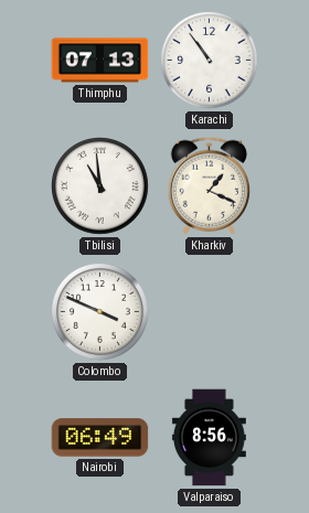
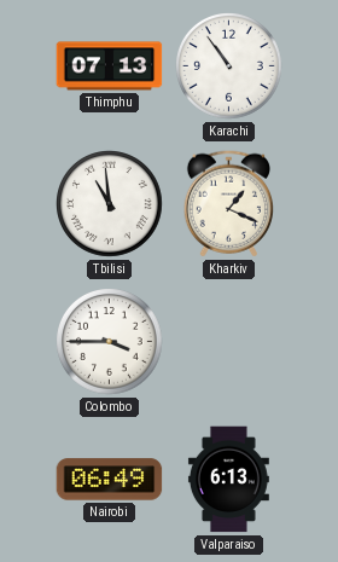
Colombo: 3:49 -> 3:45
Valparaiso: 8:56 -> 6:13
